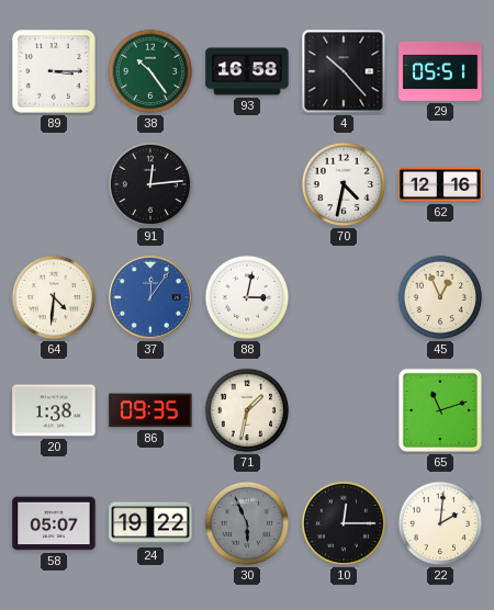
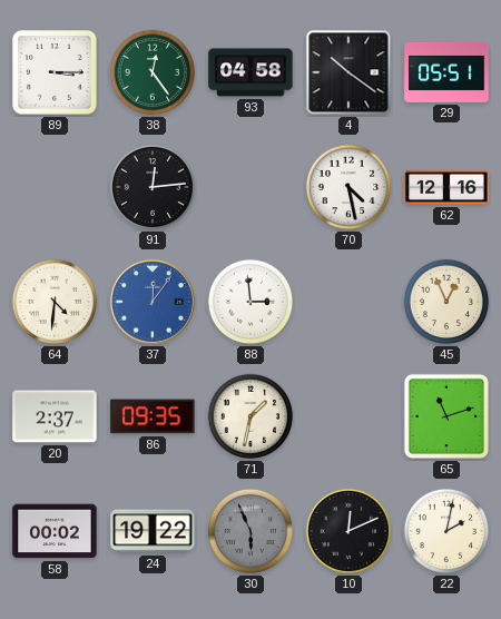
38: 10:24 -> 12:24
93: 16:58 -> 04:58
4: 10:23 -> 10:21
70: 4:32 -> 4:28
88: 3:02 -> 2:59
20: 1:38 -> 2:37
58: 05:07 -> 00:02
10: 12:15 -> 12:11
22: 2:01 -> 2:02
